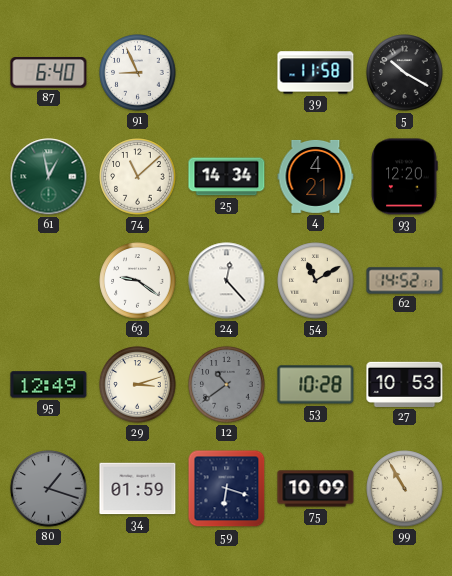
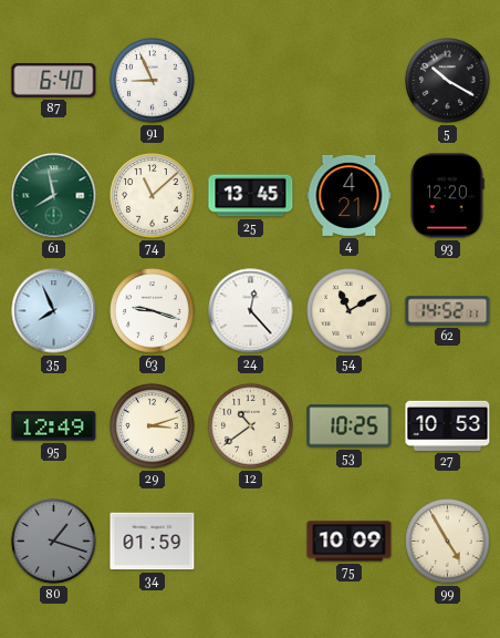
39: 11:58 -> none
61: 12:58 -> 7:58
25: 14:34 -> 13:45
35: none -> 7:56
63: 9:21 -> 9:18
12 dial: grey -> cream
53: 10:28 -> 10:25
59: 6:18 -> none
99: 10:55 -> 4:55
